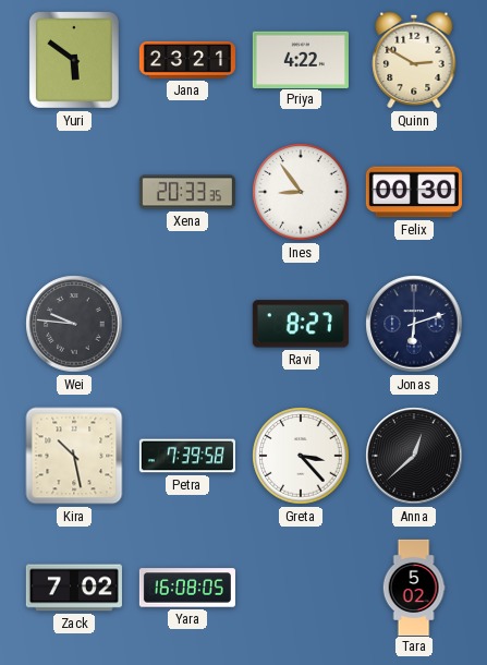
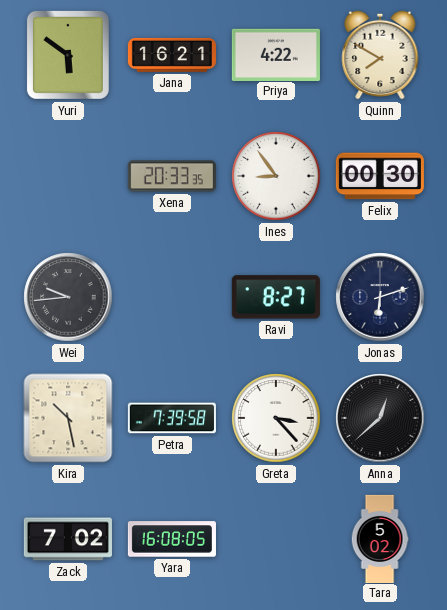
Jana: 23:21 -> 16:21
Quinn: 2:50 -> 7:50
Wei: 9:46 -> 9:44
